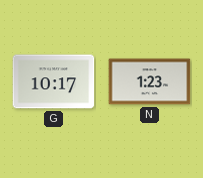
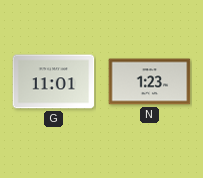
G: 10:17 -> 11:01
